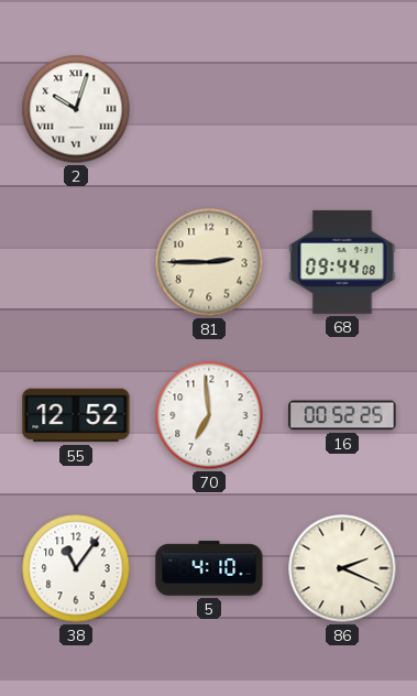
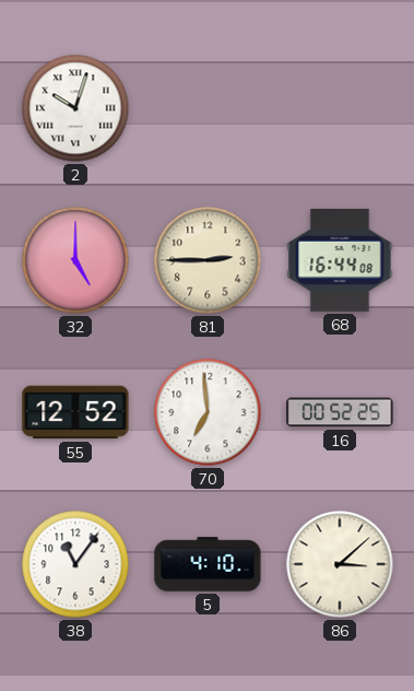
32: none -> 5:00
68: 09:44 -> 16:44
86: 2:19 -> 3:08
